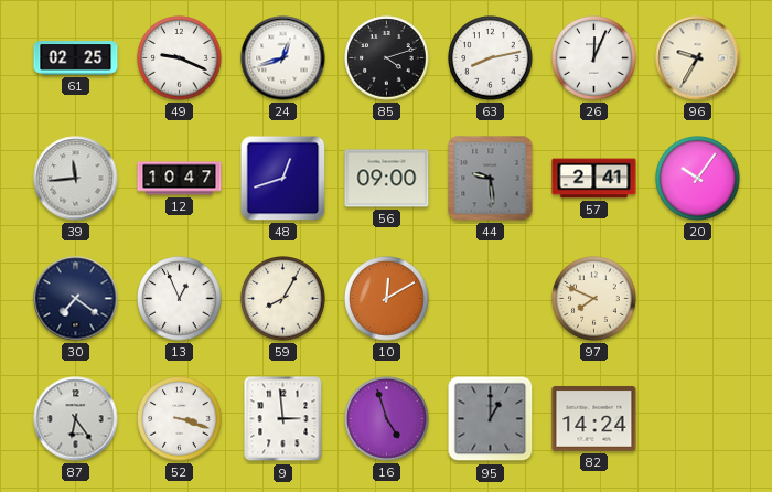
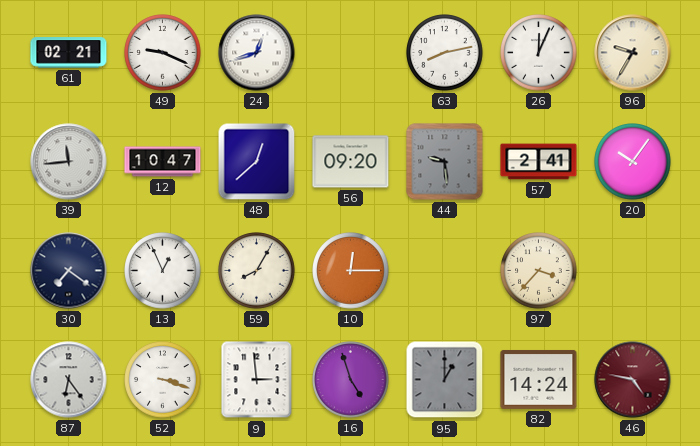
61: 02:25 -> 02:21
85: 4:12 -> none
48: 12:42 -> 12:38
56: 09:00 -> 09:20
10: 12:10 -> 12:15
97: 7:49 -> 3:37
46: none -> 4:47
